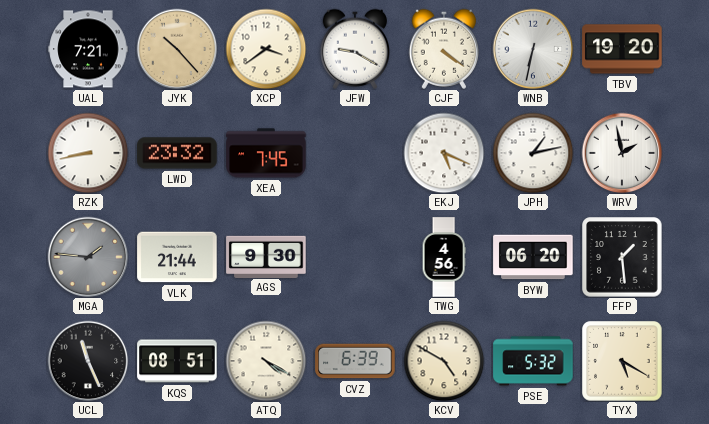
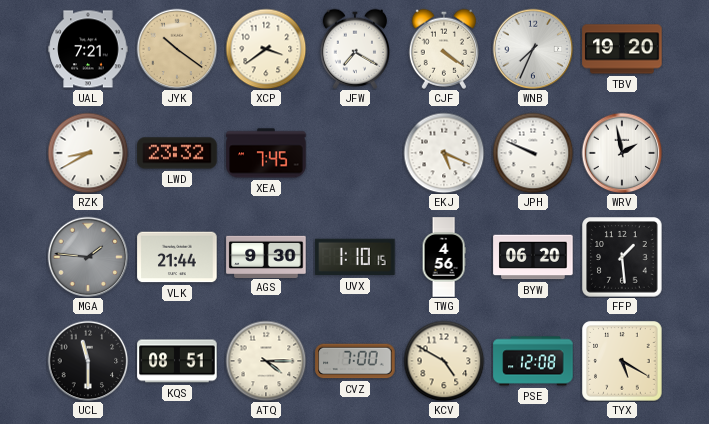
JYK: 10:23 -> 10:21
JFW: 9:20 -> 7:20
WNB: 6:32 -> 7:34
RZK: 8:43 -> 8:40
JPH: 1:13 -> 9:49
UVX: none -> 1:10
UCL: 11:26 -> 11:30
ATQ: 4:20 -> 4:15
CVZ: 6:39 -> 7:00
PSE: 5:32 -> 12:08
